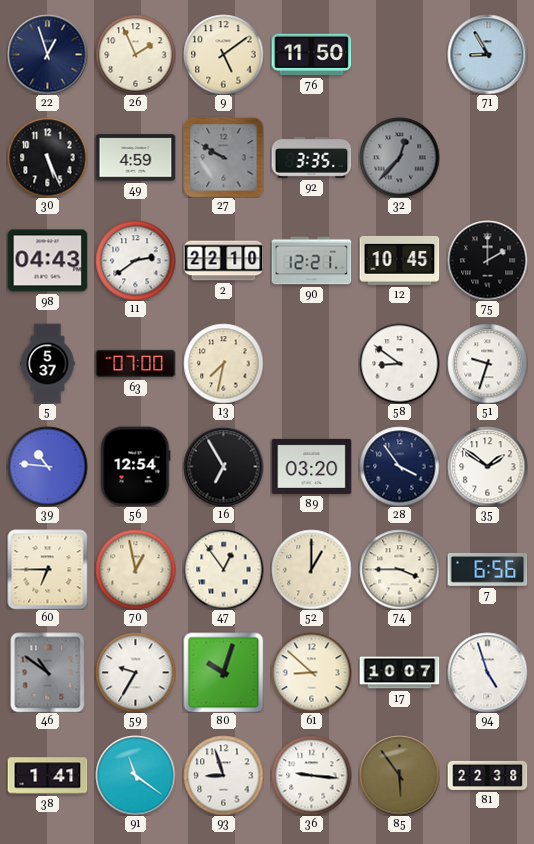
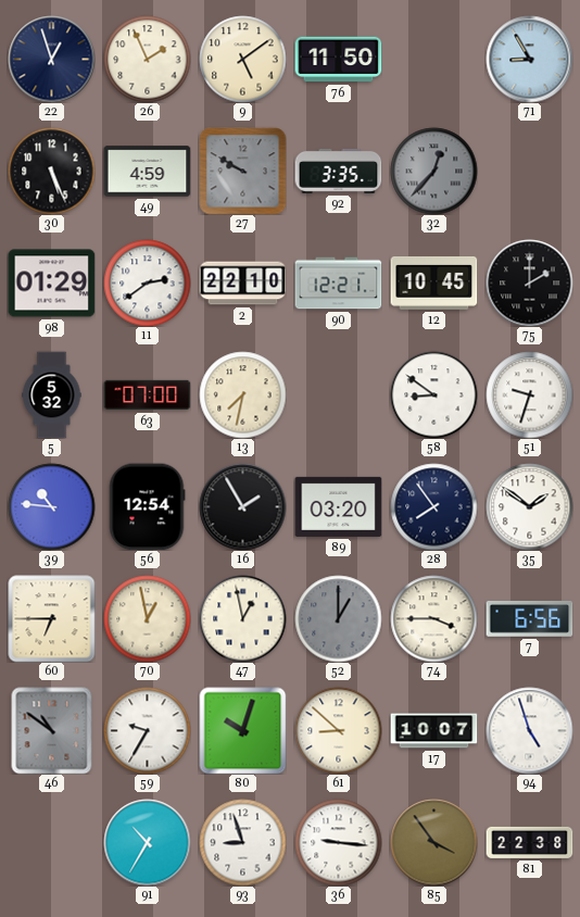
98: 04:43 -> 01:29
5: 5:37 -> 5:32
16: 6:55 -> 1:55
28: 3:54 -> 7:54
47: 12:54 -> 12:58
52 dial: cream -> grey
38: 1:41 -> none
91: 11:21 -> 10:35
85: 5:54 -> 3:54
